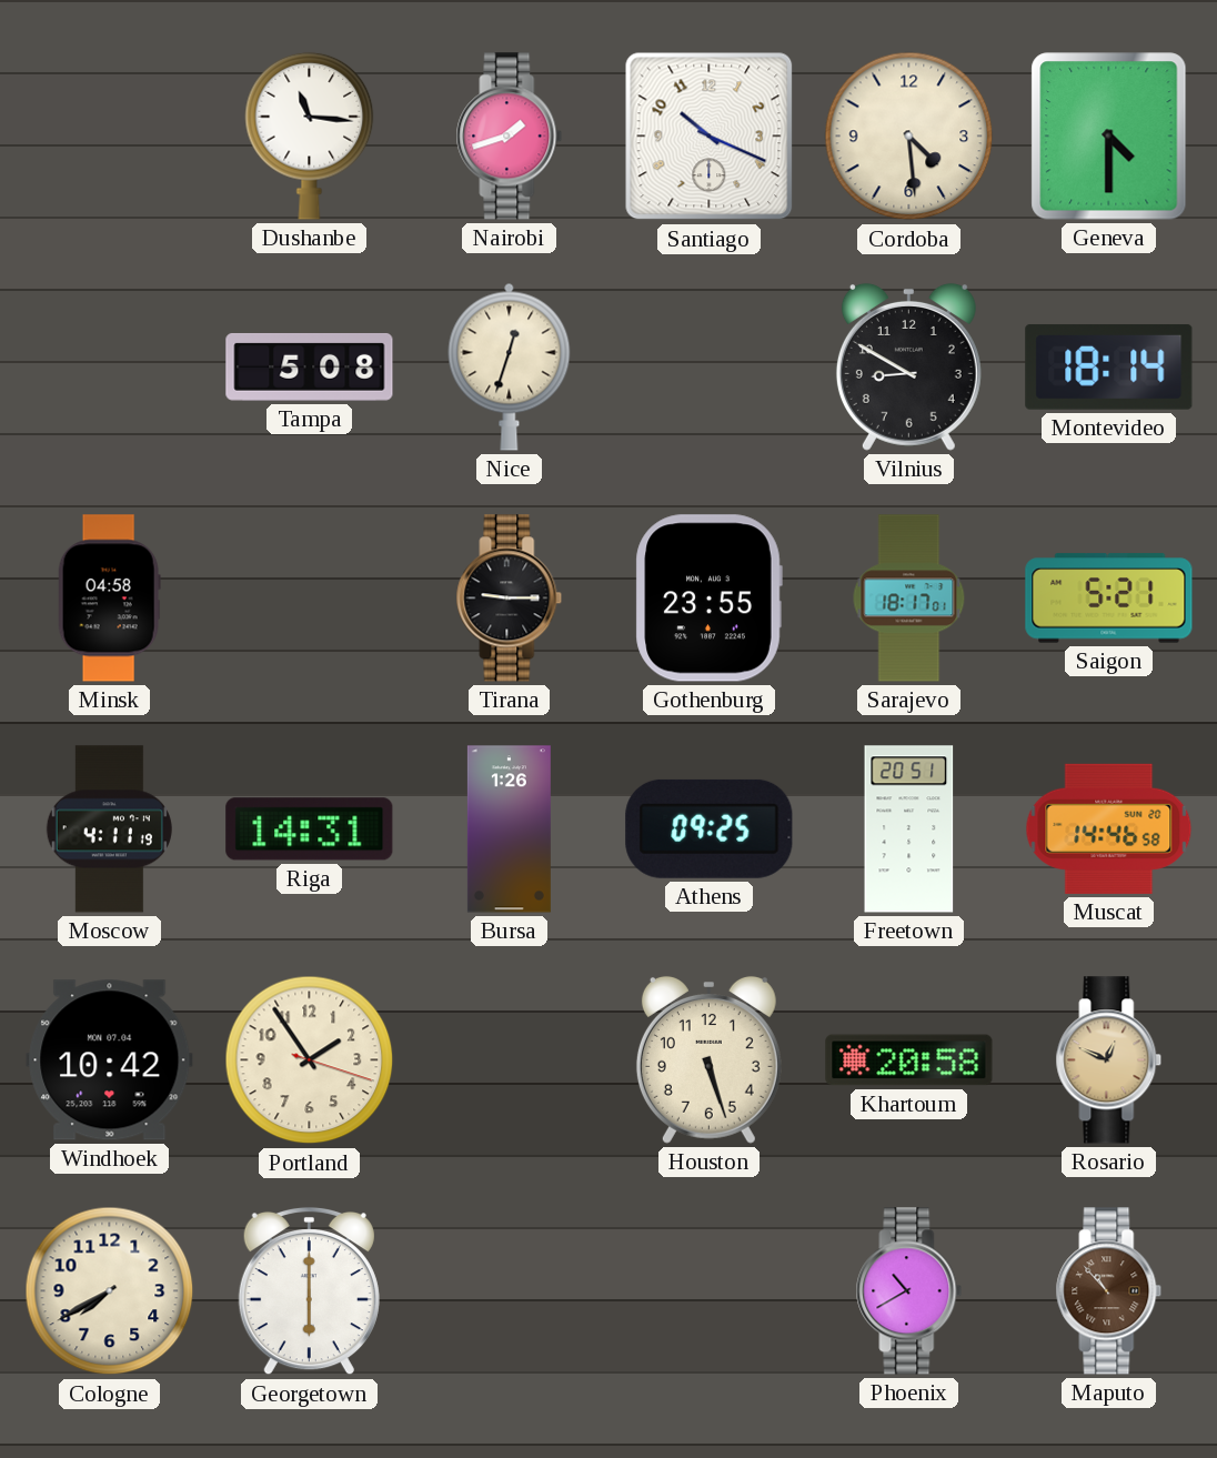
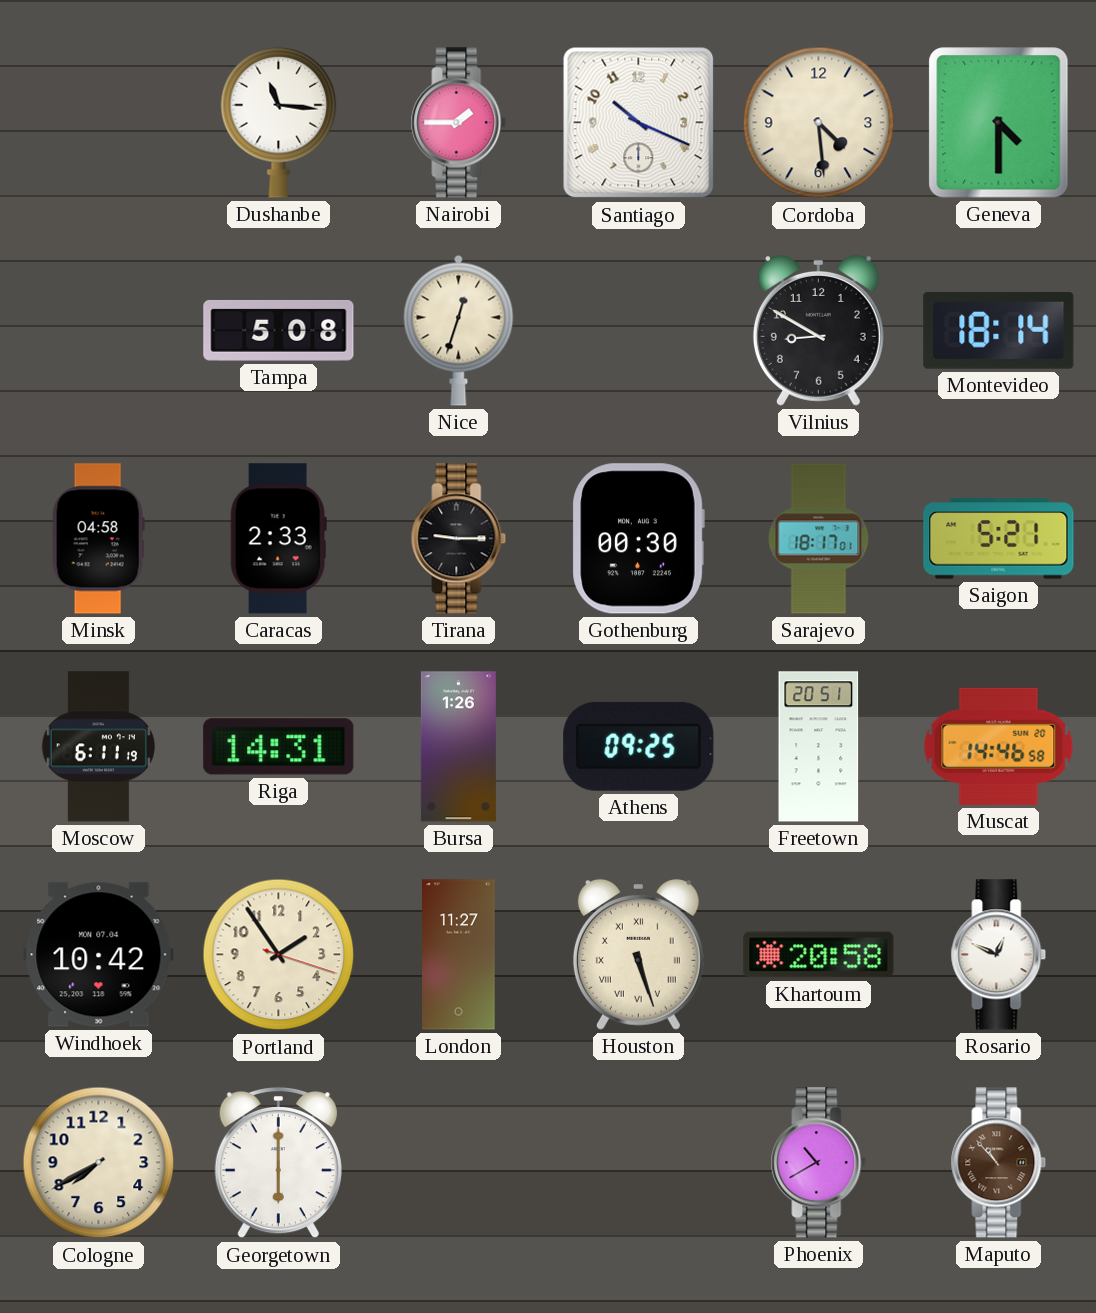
Nairobi: 1:42 -> 1:45
Caracas: none -> 2:33
Gothenburg: 23:55 -> 00:30
Moscow: 4:11 -> 6:11
London: none -> 11:27
Houston numerals: Arabic -> Roman
Rosario dial: champagne -> white
